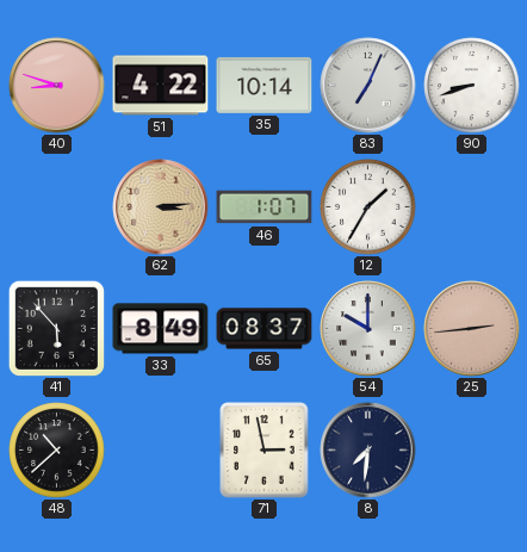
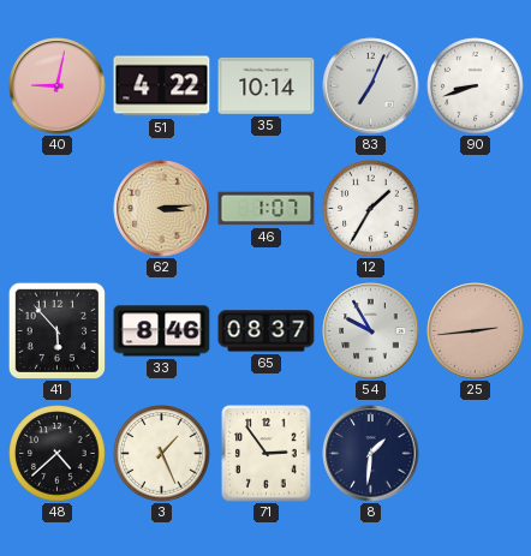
40: 8:48 -> 9:02
33: 8:49 -> 8:46
54: 10:00 -> 9:55
48: 10:38 -> 4:38
3: none -> 1:26
71: 2:58 -> 2:54
8: 7:31 -> 1:31
